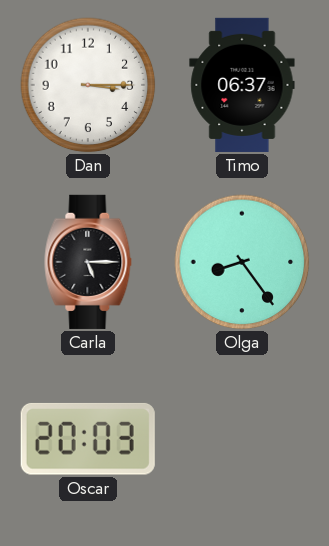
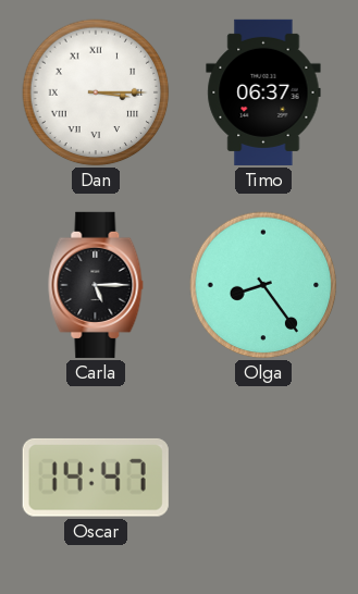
Dan numerals: Arabic -> Roman
Oscar: 20:03 -> 14:47
